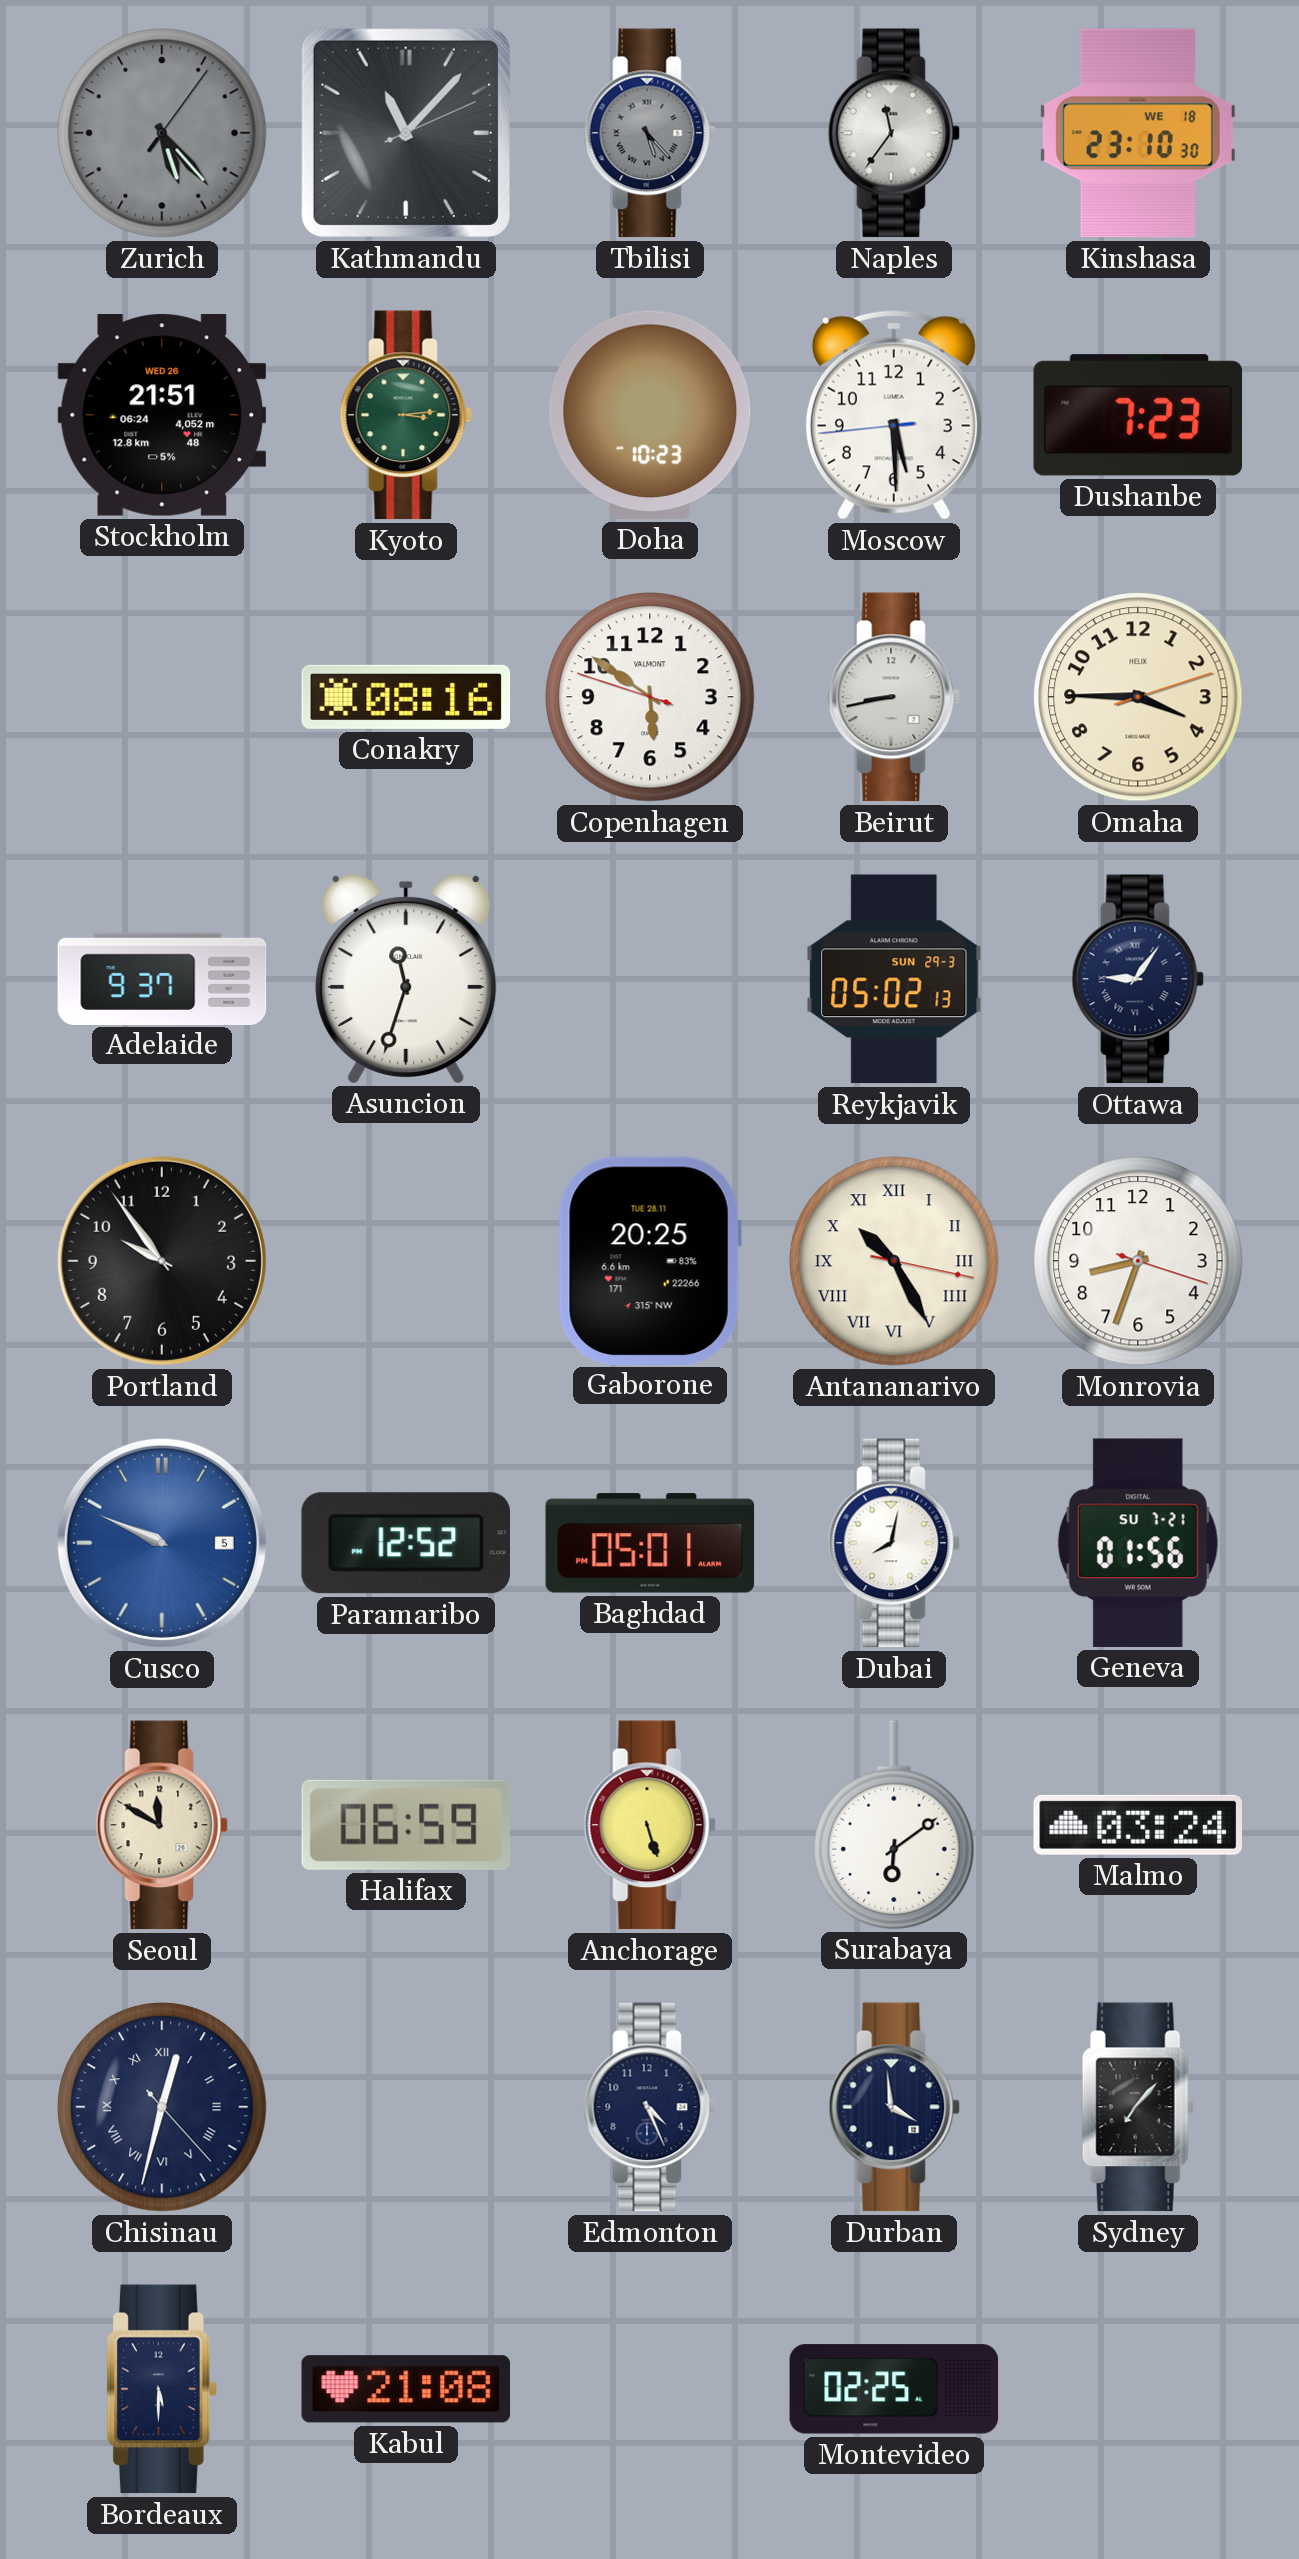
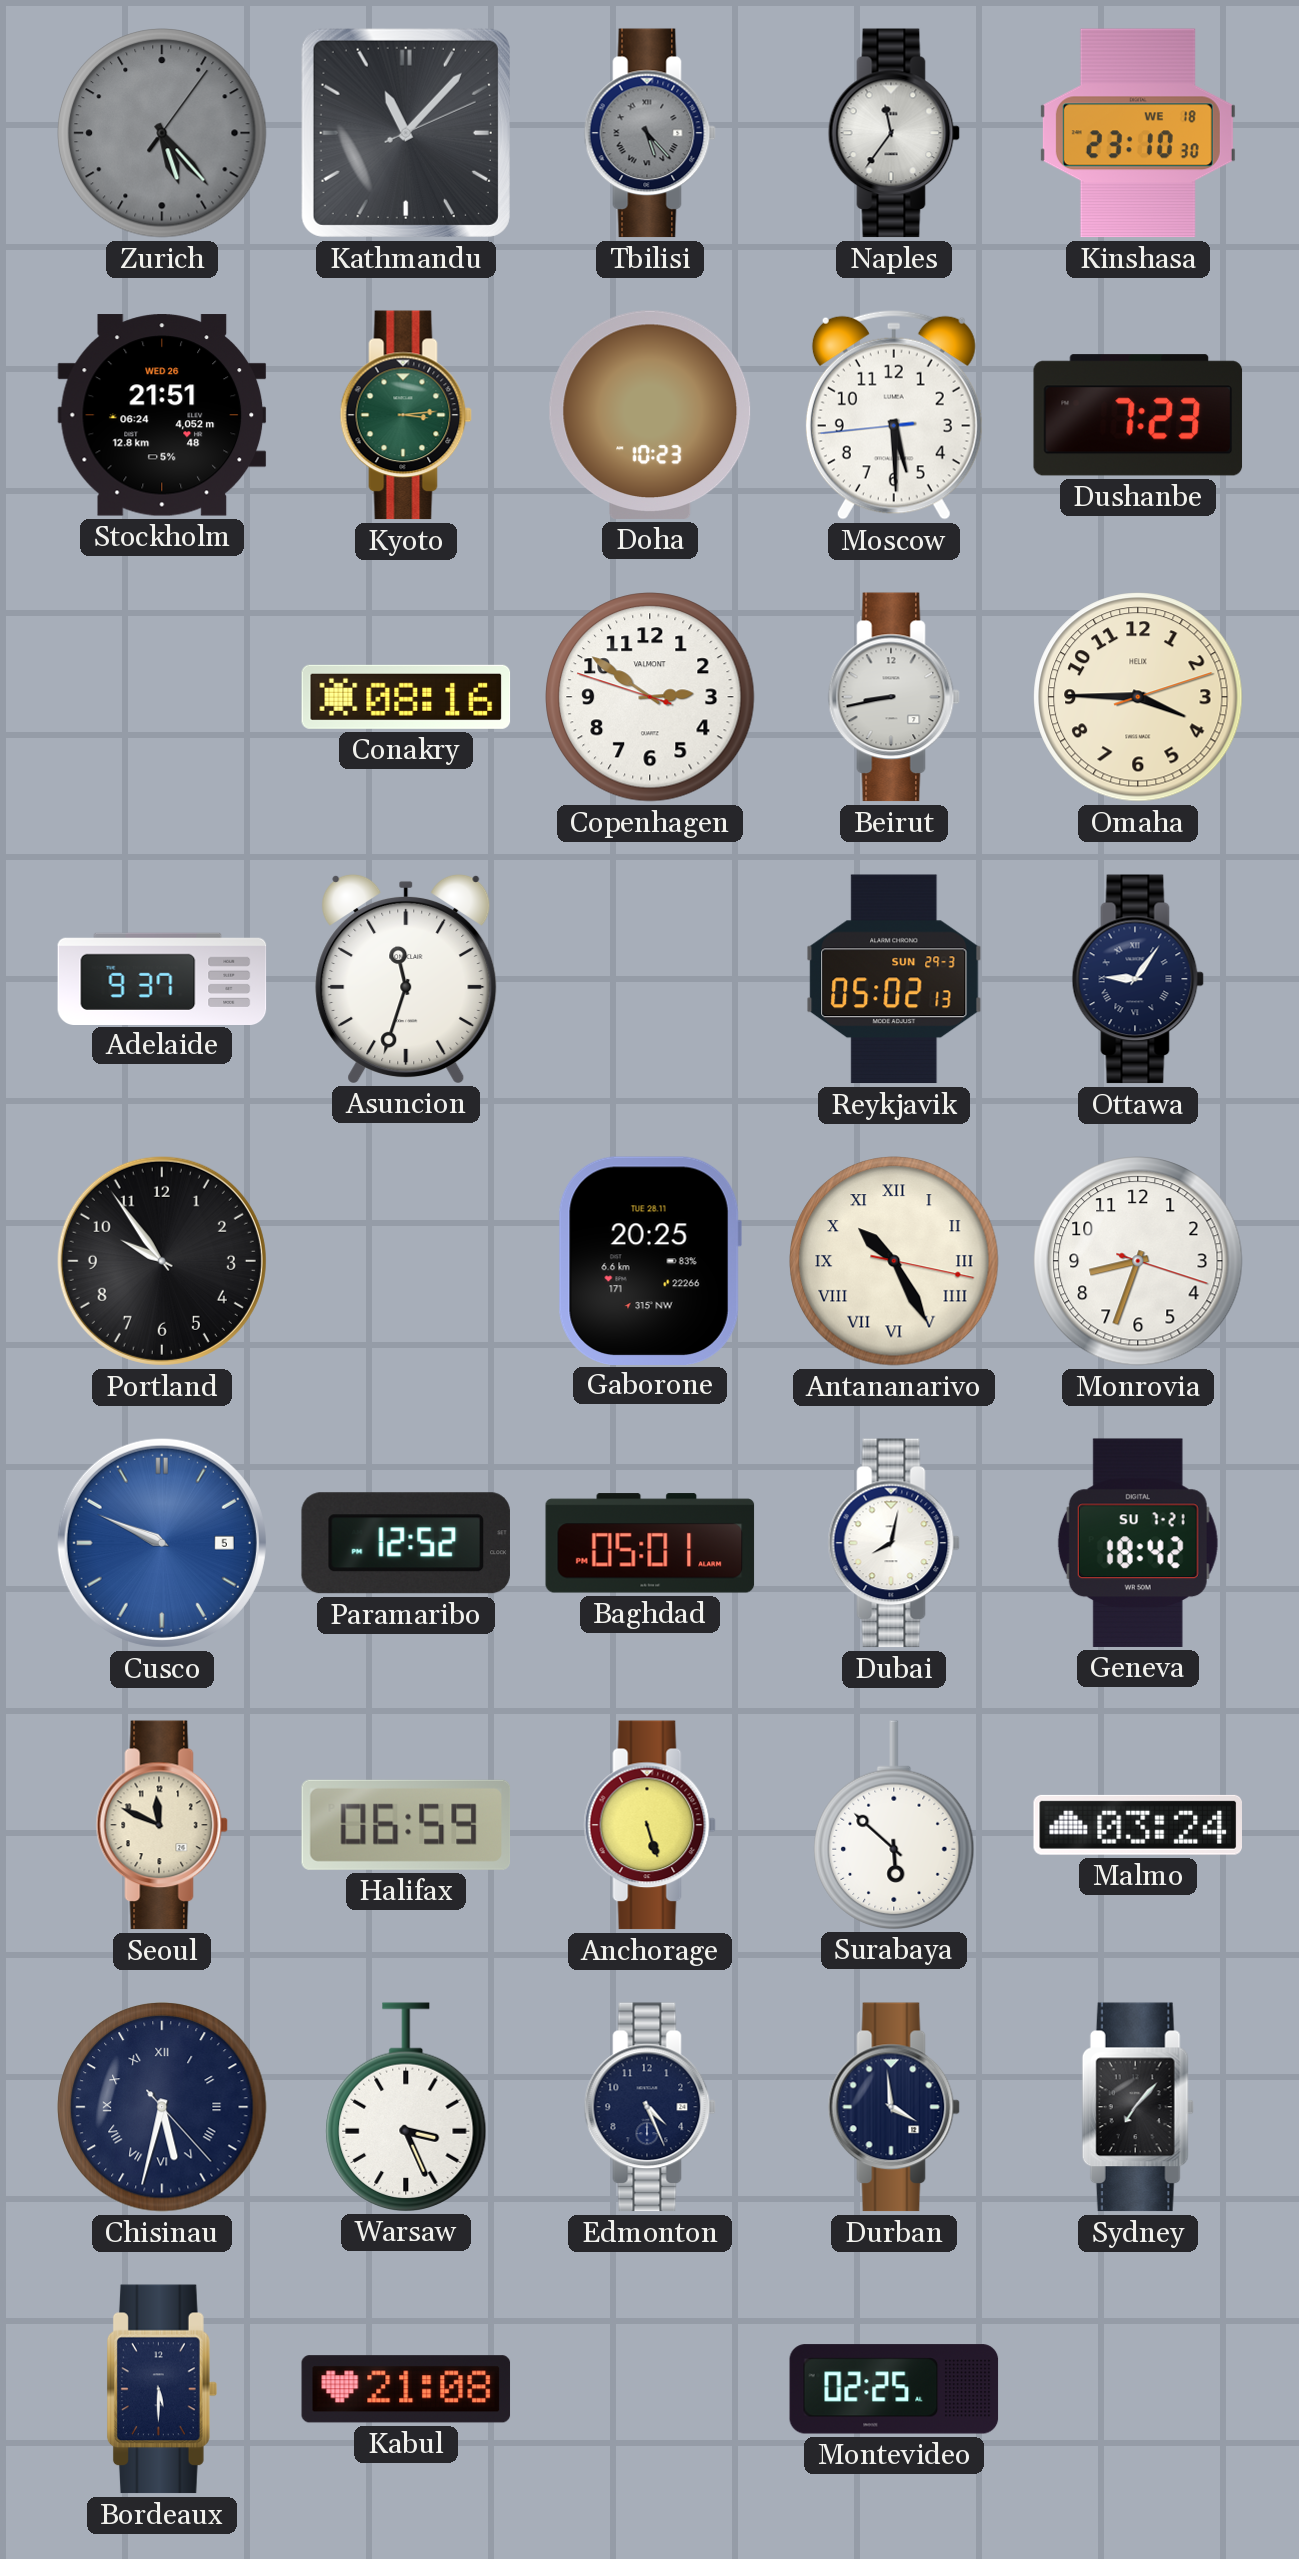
Copenhagen: 5:50 -> 2:50
Geneva: 01:56 -> 18:42
Seoul: 11:50 -> 11:49
Surabaya: 6:09 -> 5:52
Chisinau: 12:32 -> 5:32
Warsaw: none -> 3:26
